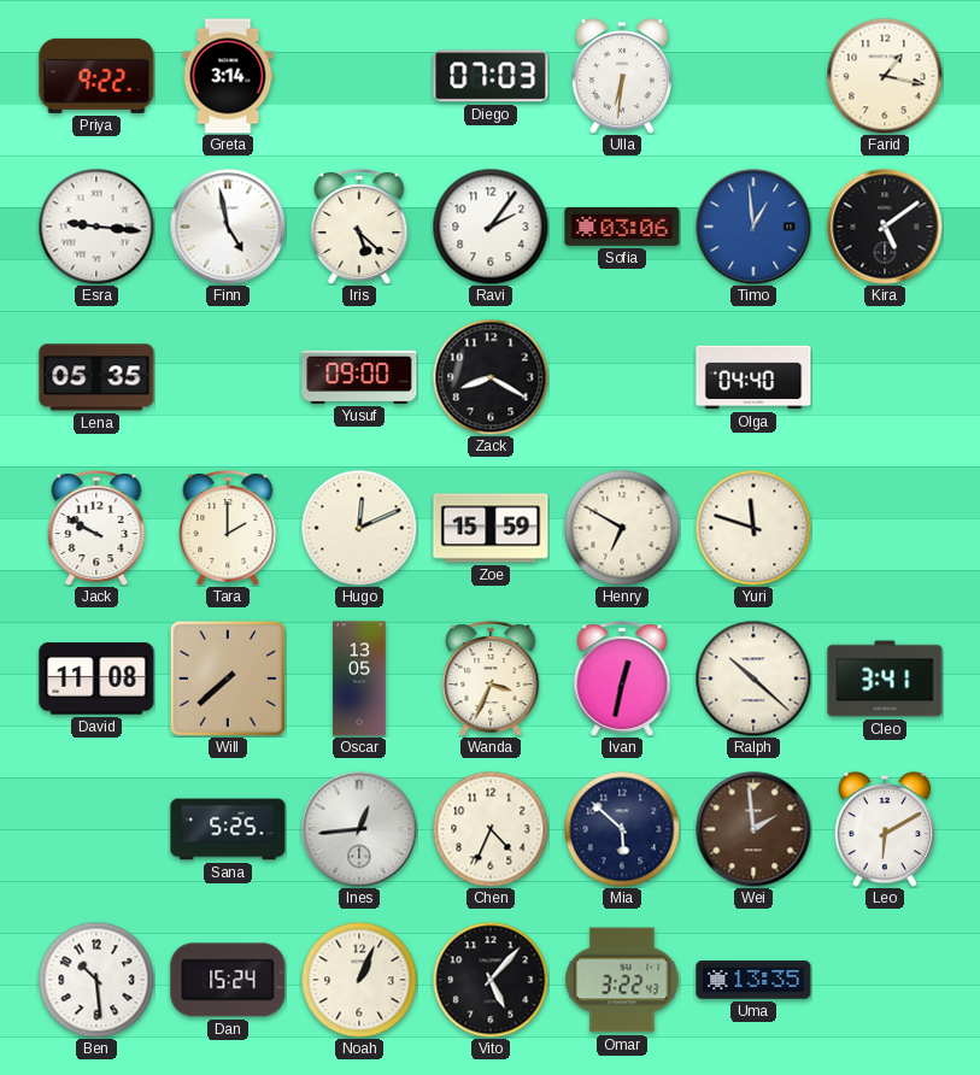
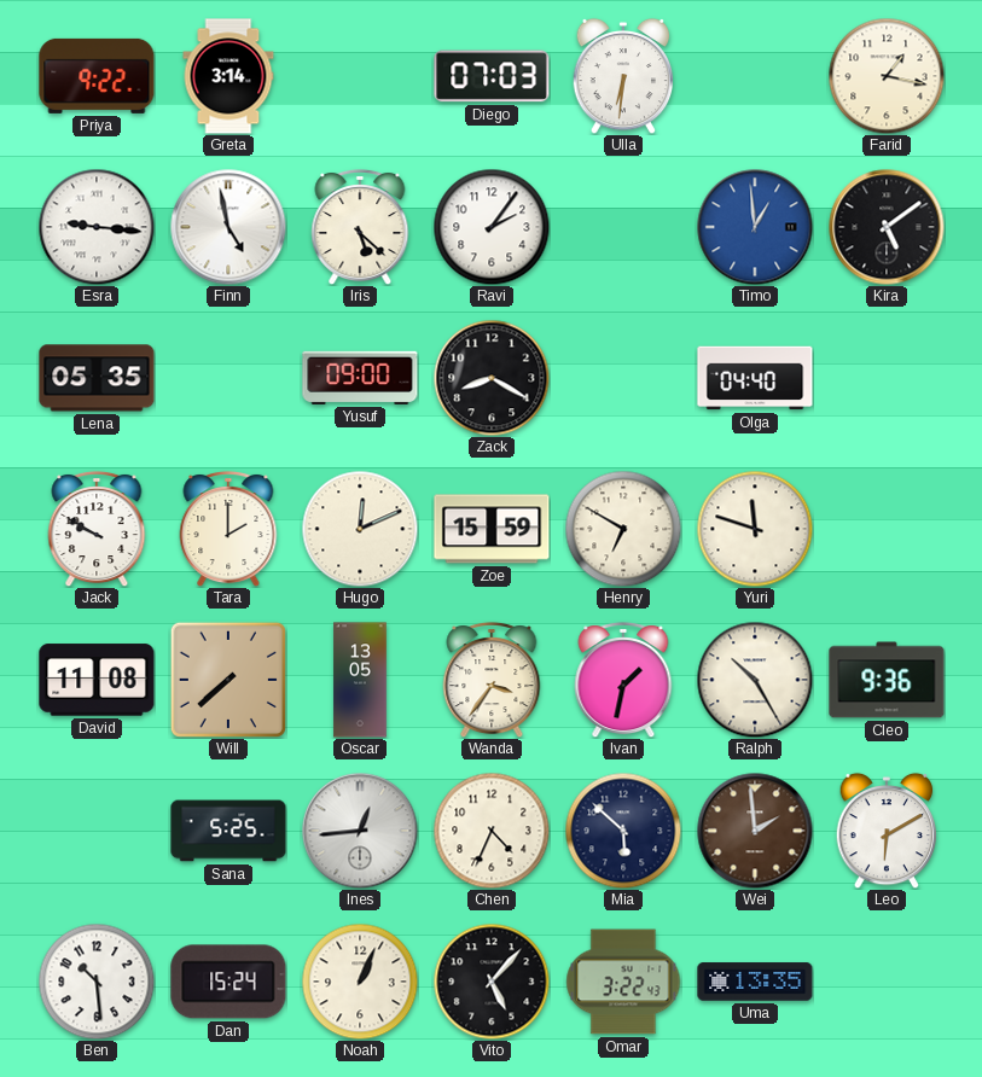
Sofia: 03:06 -> none
Wanda: 3:34 -> 3:36
Ivan: 12:32 -> 1:32
Ralph: 10:22 -> 10:25
Cleo: 3:41 -> 9:36
